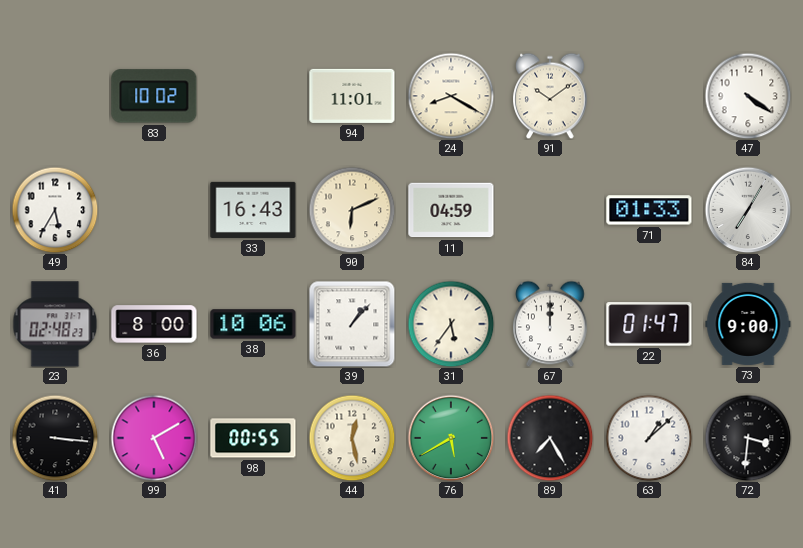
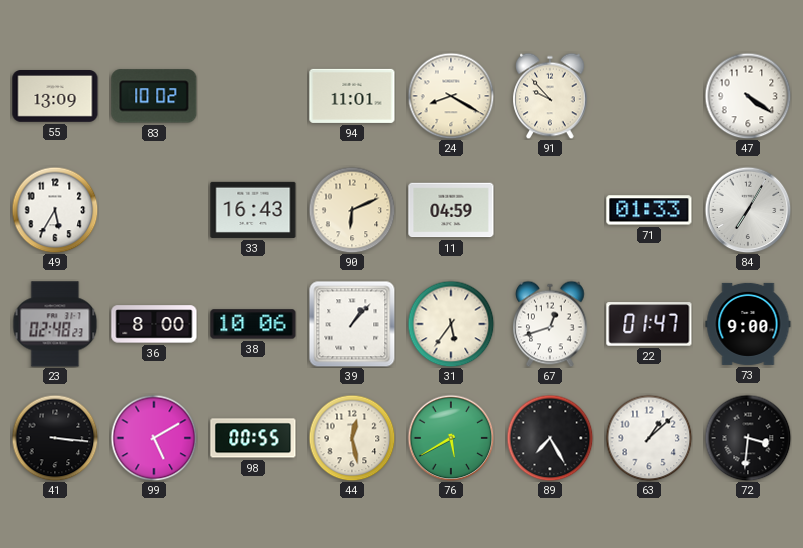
55: none -> 13:09
91: 10:09 -> 9:53
67: 12:00 -> 12:42
